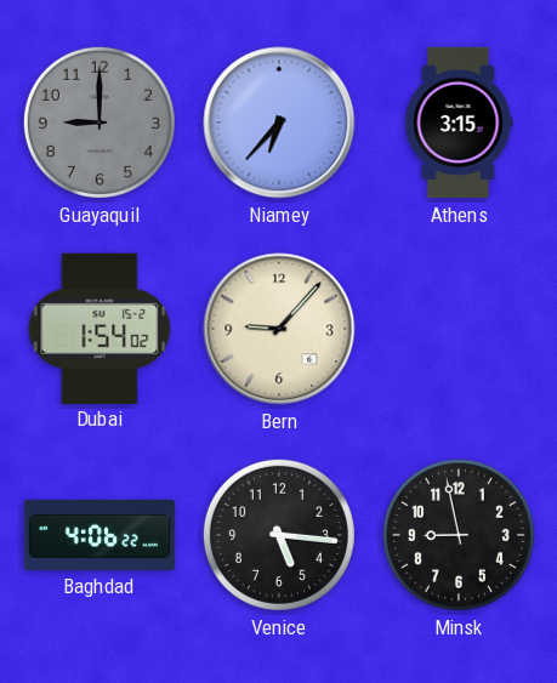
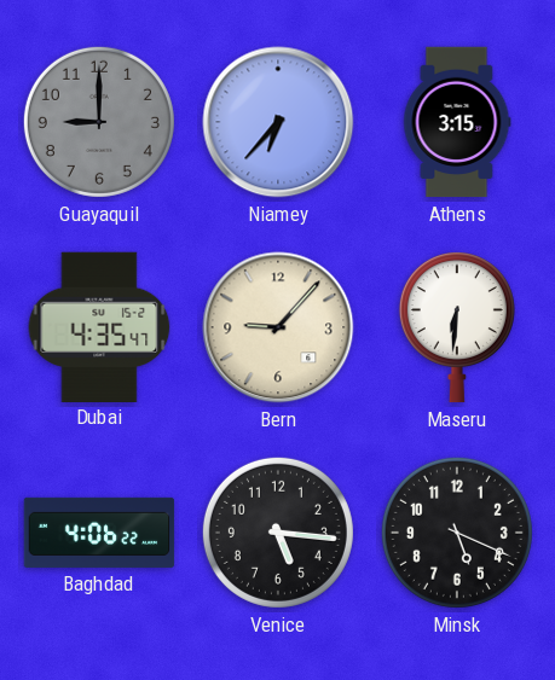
Dubai: 1:54 -> 4:35
Maseru: none -> 6:31
Minsk: 8:58 -> 5:19
